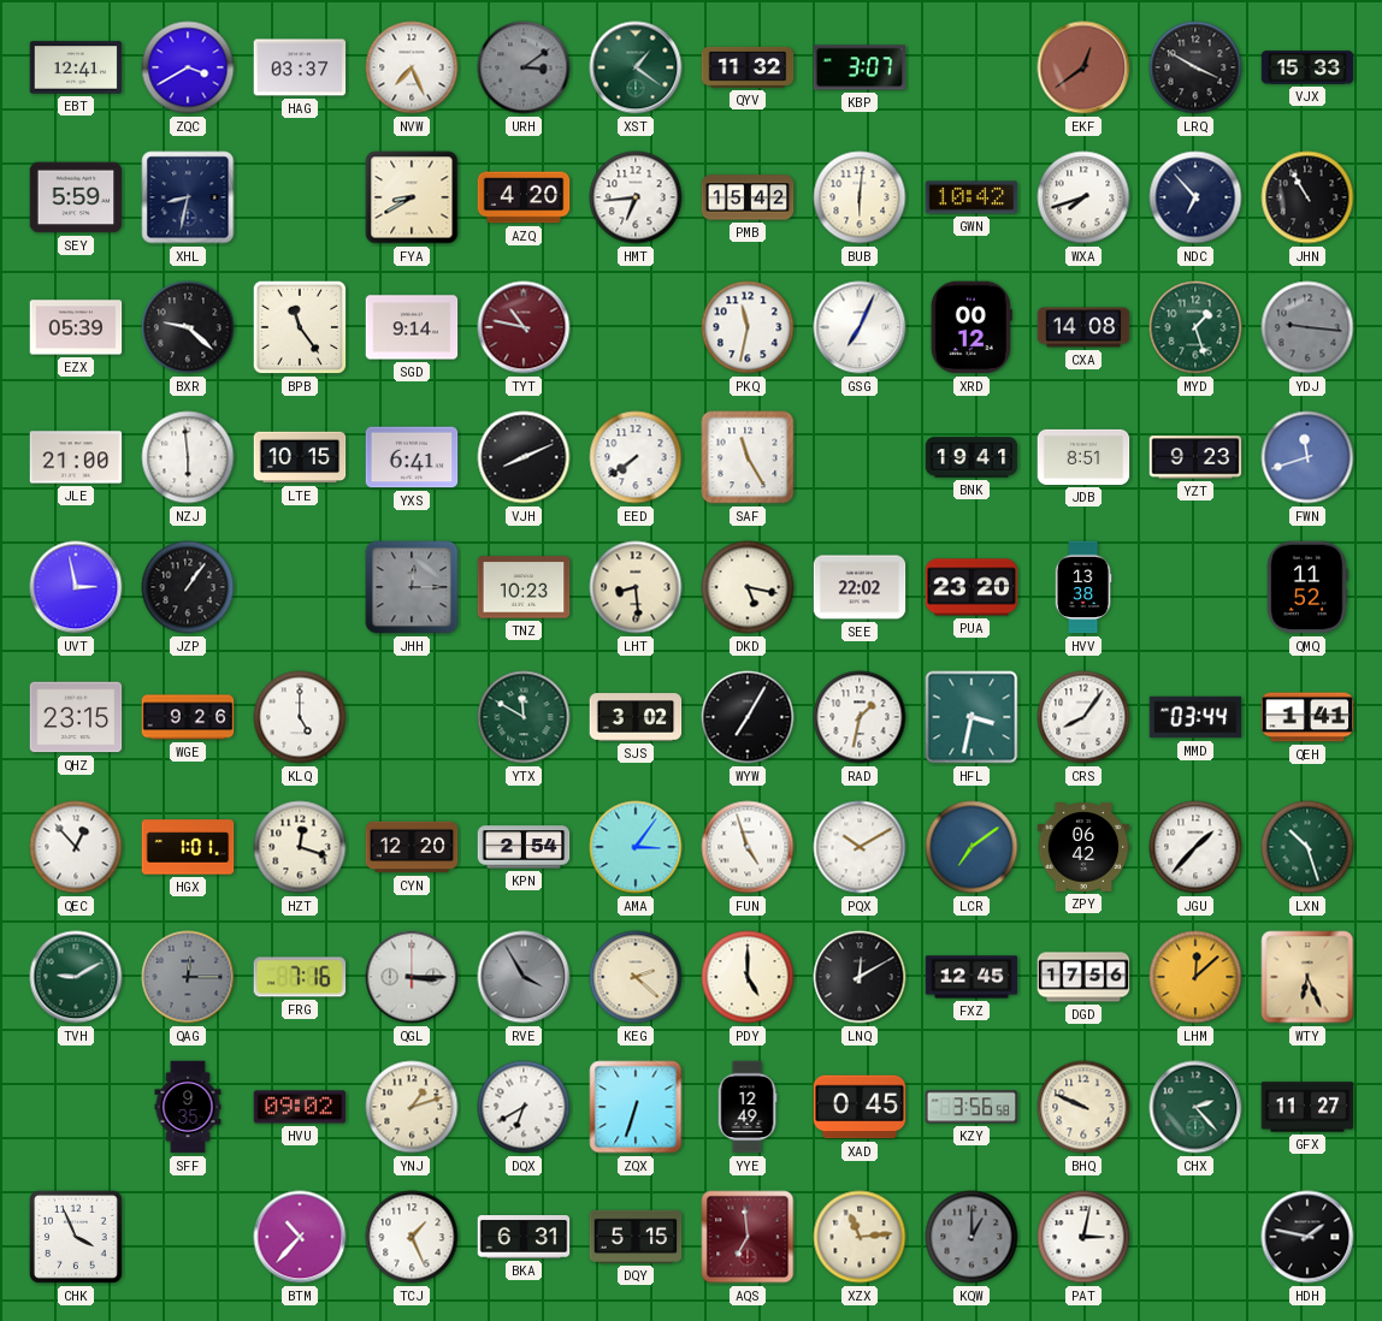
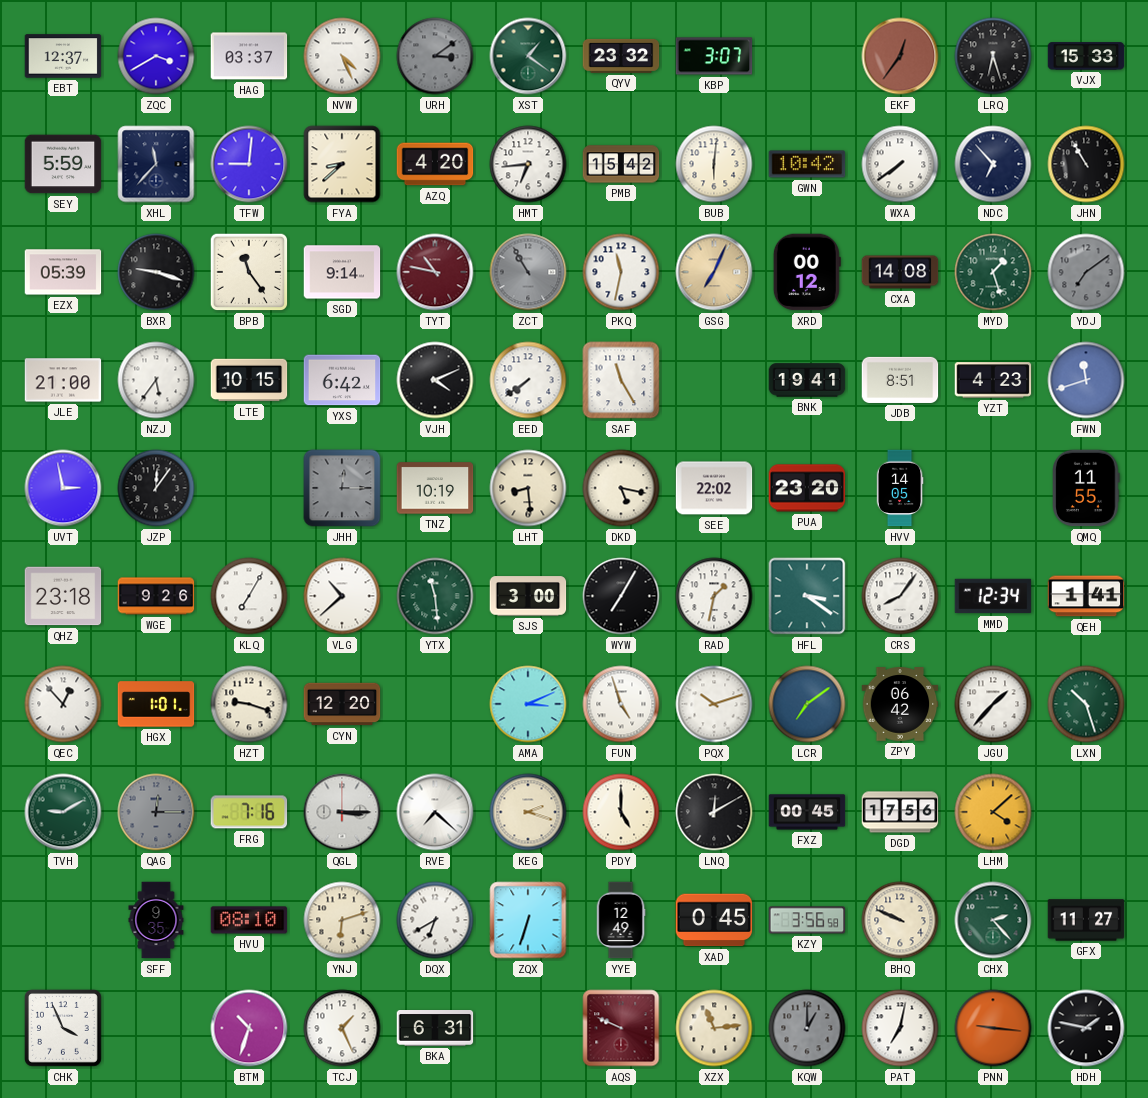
EBT: 12:41 -> 12:37
NVW: 7:26 -> 4:26
QYV: 11:32 -> 23:32
EKF: 12:39 -> 12:36
LRQ: 3:50 -> 6:27
XHL: 8:32 -> 11:37
TFW: none -> 9:01
FYA: 8:40 -> 8:38
WXA: 7:42 -> 7:39
BXR: 9:22 -> 9:18
ZCT: none -> 10:55
GSG dial: white -> champagne
YDJ: 9:16 -> 7:09
NZJ: 5:59 -> 5:36
YXS: 6:41 -> 6:42
VJH: 8:11 -> 4:11
YZT: 9:23 -> 4:23
JZP: 1:06 -> 12:06
TNZ: 10:23 -> 10:19
HVV: 13:38 -> 14:05
QMQ: 11:52 -> 11:55
QHZ: 23:15 -> 23:18
KLQ: 5:00 -> 7:05
VLG: none -> 10:38
YTX: 11:50 -> 11:29
SJS: 3:02 -> 3:00
HFL: 3:32 -> 3:21
MMD: 03:44 -> 12:34
HZT: 12:18 -> 9:18
KPN: 2:54 -> none
AMA: 3:06 -> 3:11
PQX: 10:10 -> 10:12
RVE: 3:55 -> 7:22
RVE dial: grey -> white
KEG: 2:22 -> 2:18
FXZ: 12:45 -> 00:45
LHM: 12:08 -> 4:08
WTY: 6:26 -> none
HVU: 09:02 -> 08:10
YNJ: 1:12 -> 6:12
BTM: 10:37 -> 10:33
DQY: 5:15 -> none
AQS: 6:59 -> 9:49
PAT: 3:02 -> 7:02
PNN: none -> 9:16
